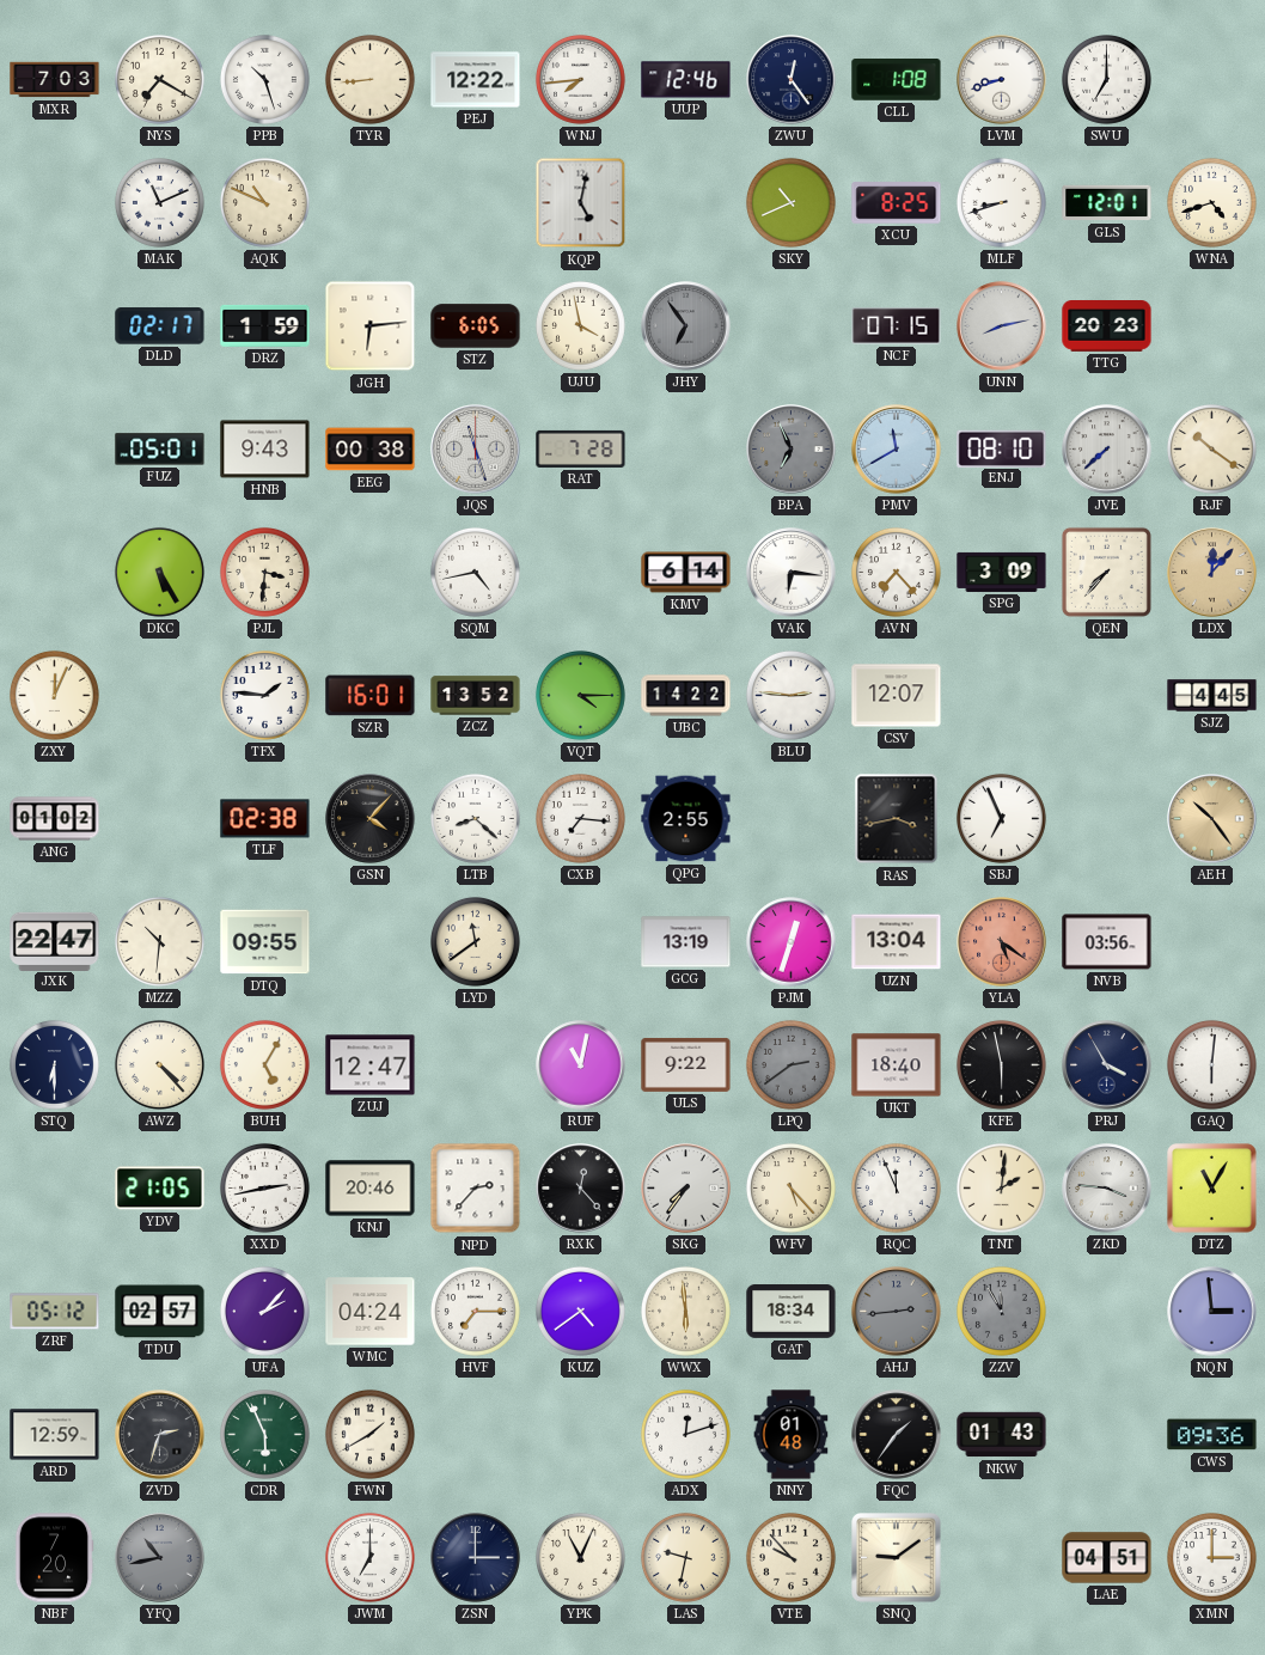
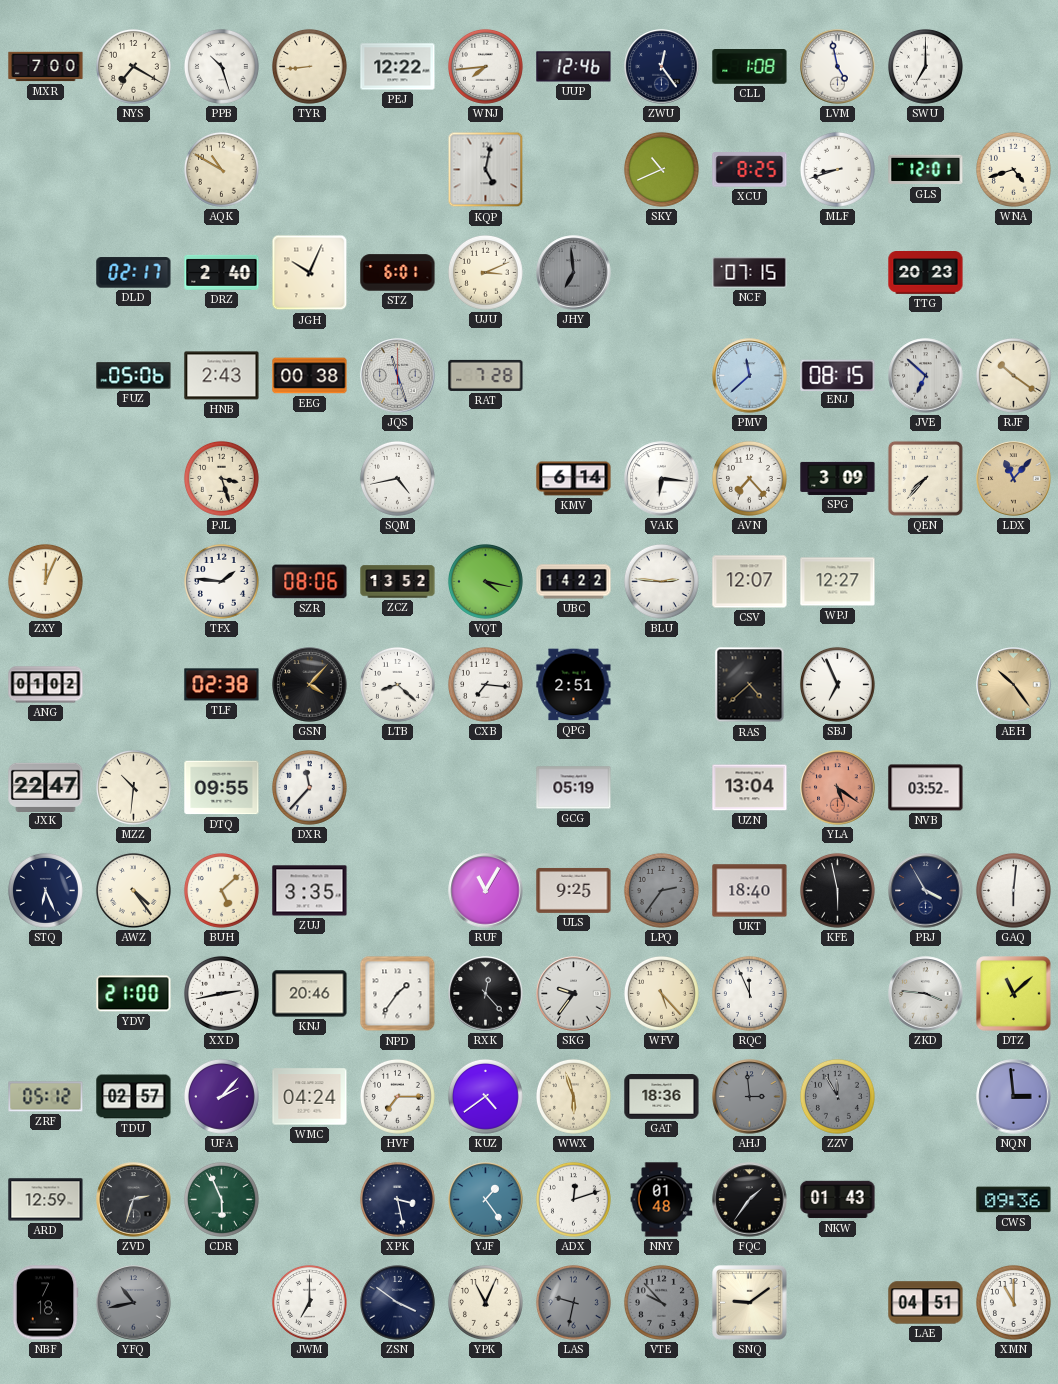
MXR: 7:03 -> 7:00
LVM: 8:42 -> 4:58
MAK: 11:11 -> none
AQK: 10:49 -> 10:50
DRZ: 1:59 -> 2:40
JGH: 6:14 -> 10:04
STZ: 6:05 -> 6:01
UJU: 3:58 -> 3:11
JHY: 6:54 -> 6:59
UNN: 8:13 -> none
FUZ: 05:01 -> 05:06
HNB: 9:43 -> 2:43
BPA: 6:56 -> none
PMV: 11:40 -> 11:38
ENJ: 08:10 -> 08:15
JVE: 7:38 -> 6:52
DKC: 5:25 -> none
PJL: 3:31 -> 3:27
LDX: 12:07 -> 11:07
SZR: 16:01 -> 08:06
VQT: 4:15 -> 4:17
WPJ: none -> 12:27
SJZ: 4:45 -> none
QPG: 2:55 -> 2:51
RAS: 3:43 -> 4:38
DXR: none -> 11:37
LYD: 11:39 -> none
GCG: 13:19 -> 05:19
PJM: 12:33 -> none
NVB: 03:56 -> 03:52
STQ: 6:30 -> 6:26
AWZ: 4:23 -> 4:24
BUH: 5:05 -> 5:08
ZUJ: 12:47 -> 3:35
RUF: 11:02 -> 11:05
ULS: 9:22 -> 9:25
LPQ: 2:39 -> 2:36
YDV: 21:05 -> 21:00
NPD: 2:37 -> 1:36
SKG: 7:36 -> 9:36
TNT: 2:01 -> none
DTZ: 11:05 -> 11:08
WWX: 5:59 -> 5:57
GAT: 18:34 -> 18:36
AHJ: 2:44 -> 2:59
FWN: 1:40 -> none
XPK: none -> 3:28
YJF: none -> 1:24
NBF: 7:20 -> 7:18
ZSN: 3:00 -> 3:51
LAS dial: cream -> grey
VTE dial: cream -> grey
XMN: 3:00 -> 11:00
